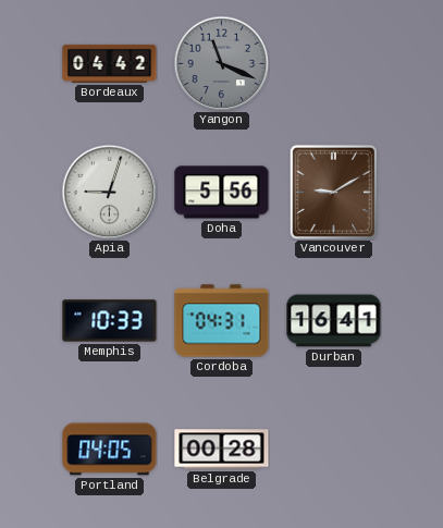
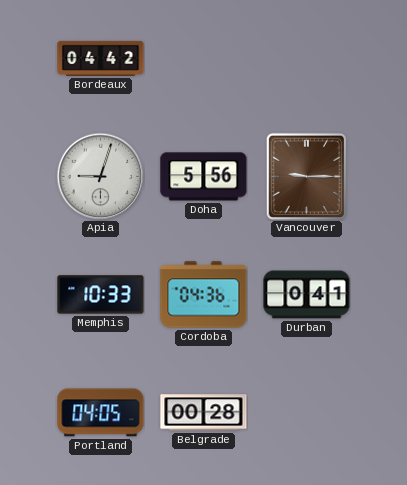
Yangon: 11:19 -> none
Vancouver: 9:10 -> 9:15
Cordoba: 04:31 -> 04:36
Durban: 16:41 -> 0:41
